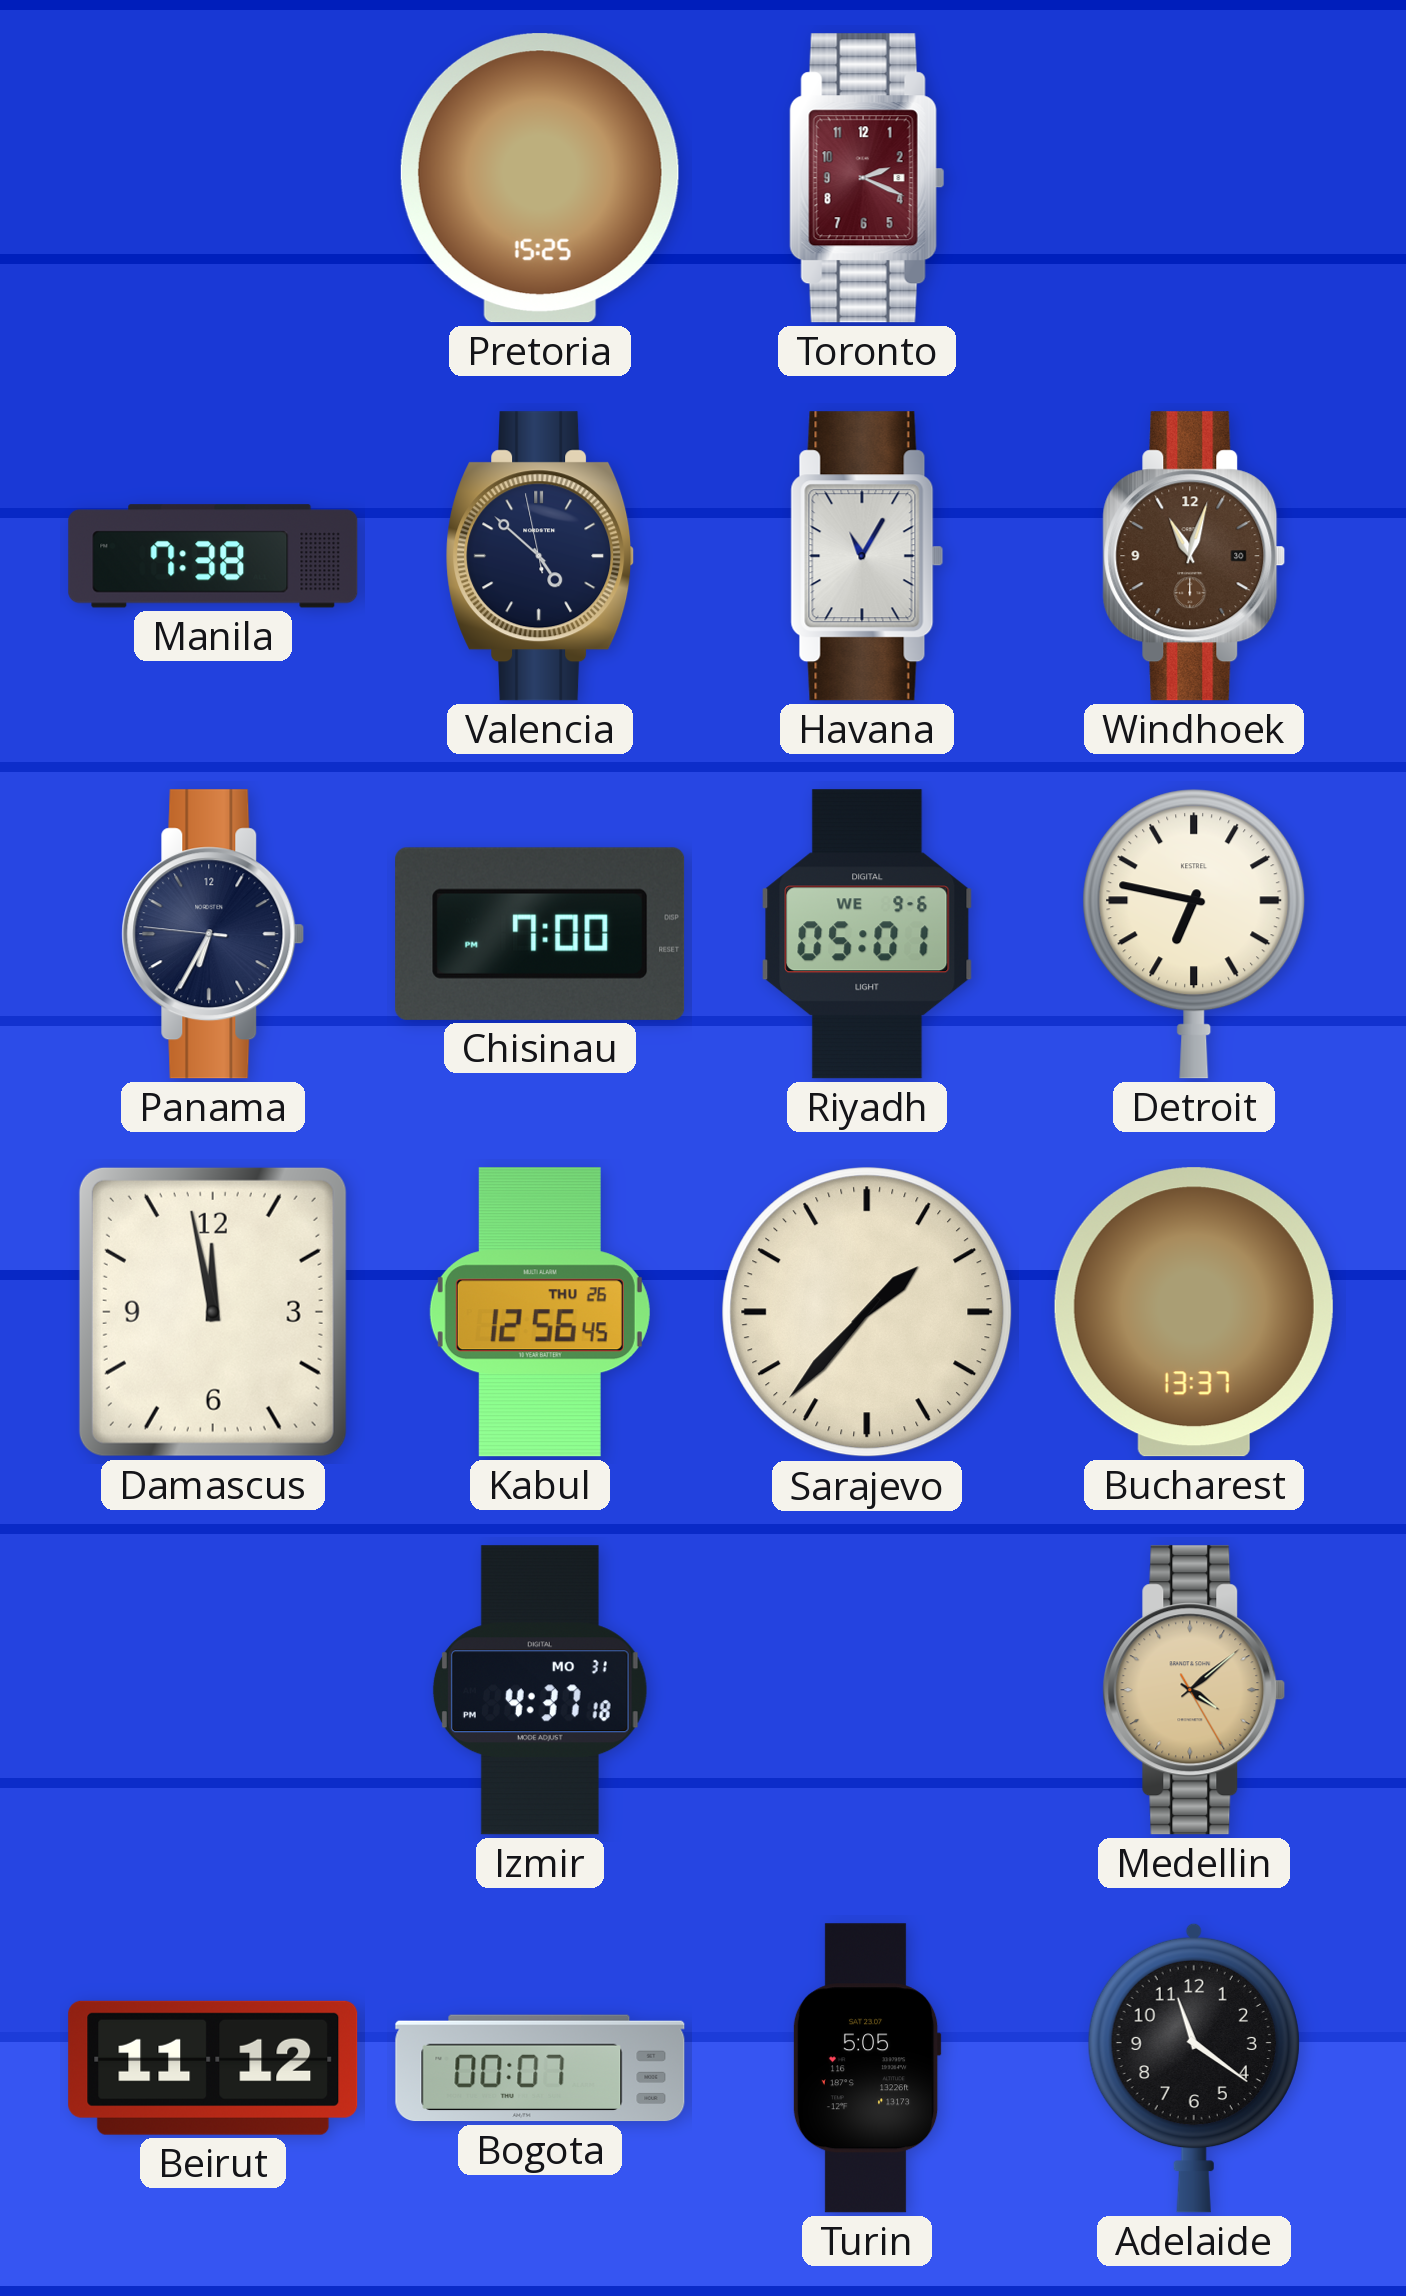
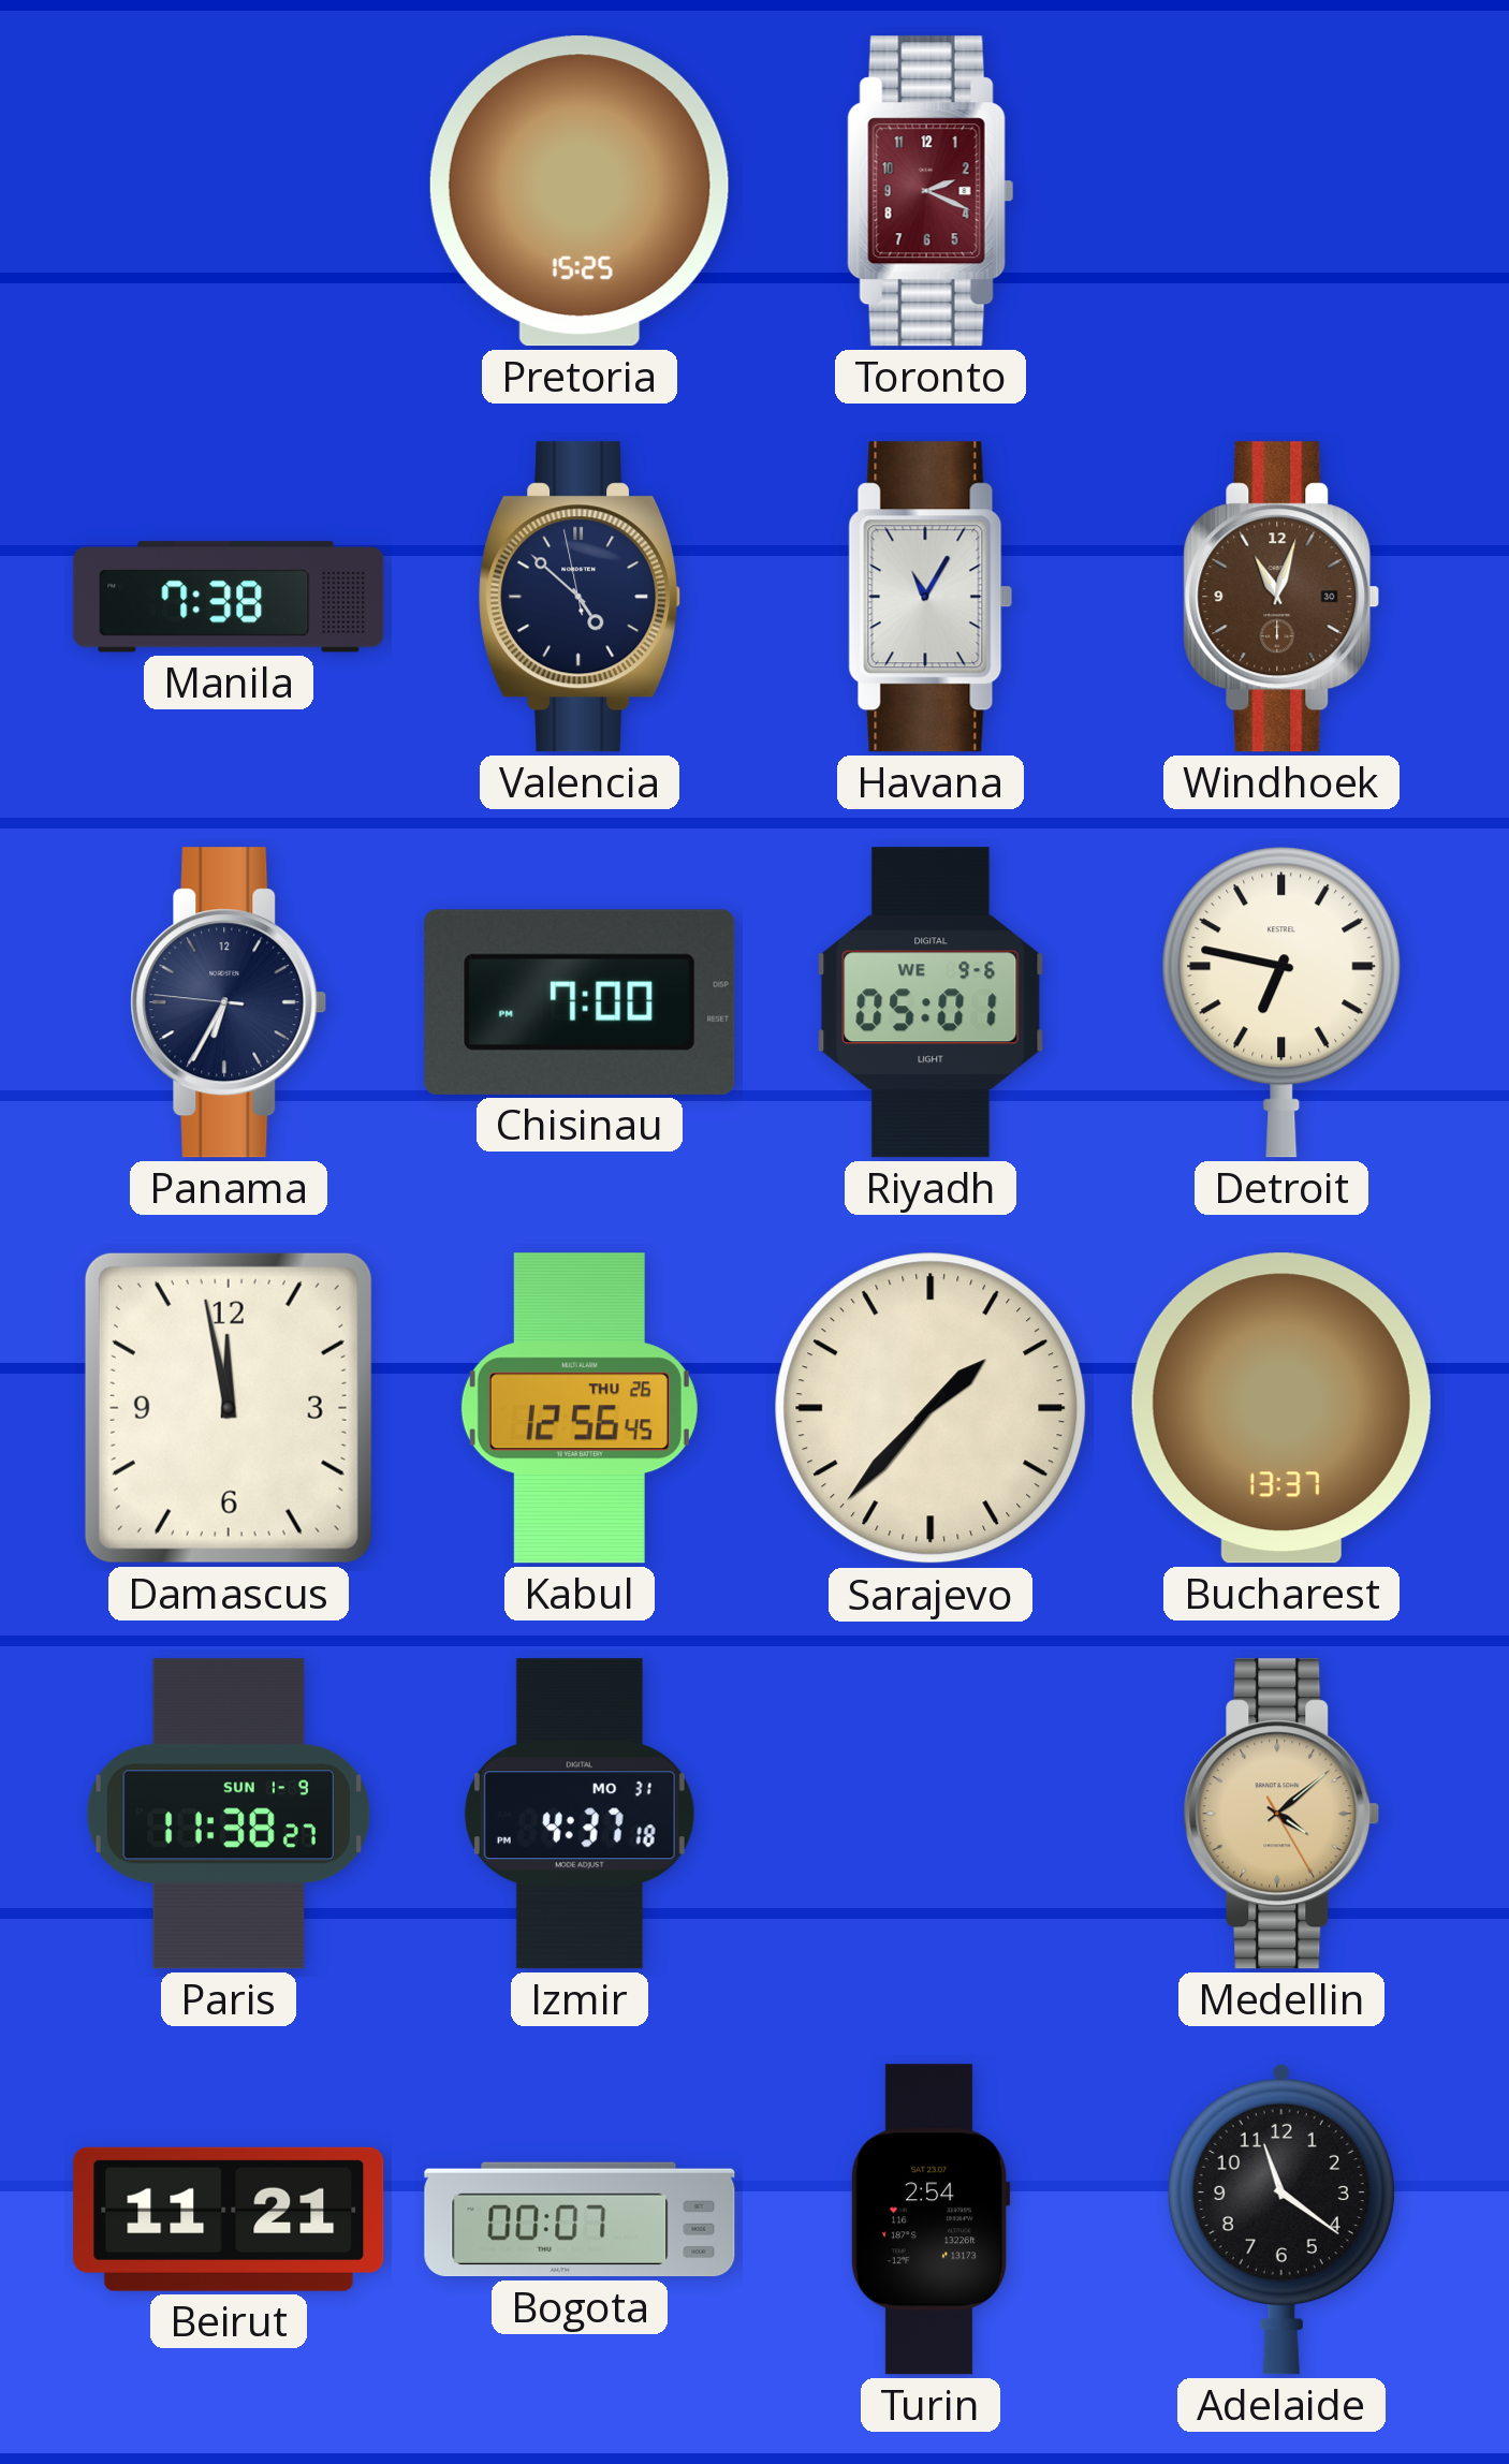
Paris: none -> 11:38
Beirut: 11:12 -> 11:21
Turin: 5:05 -> 2:54
